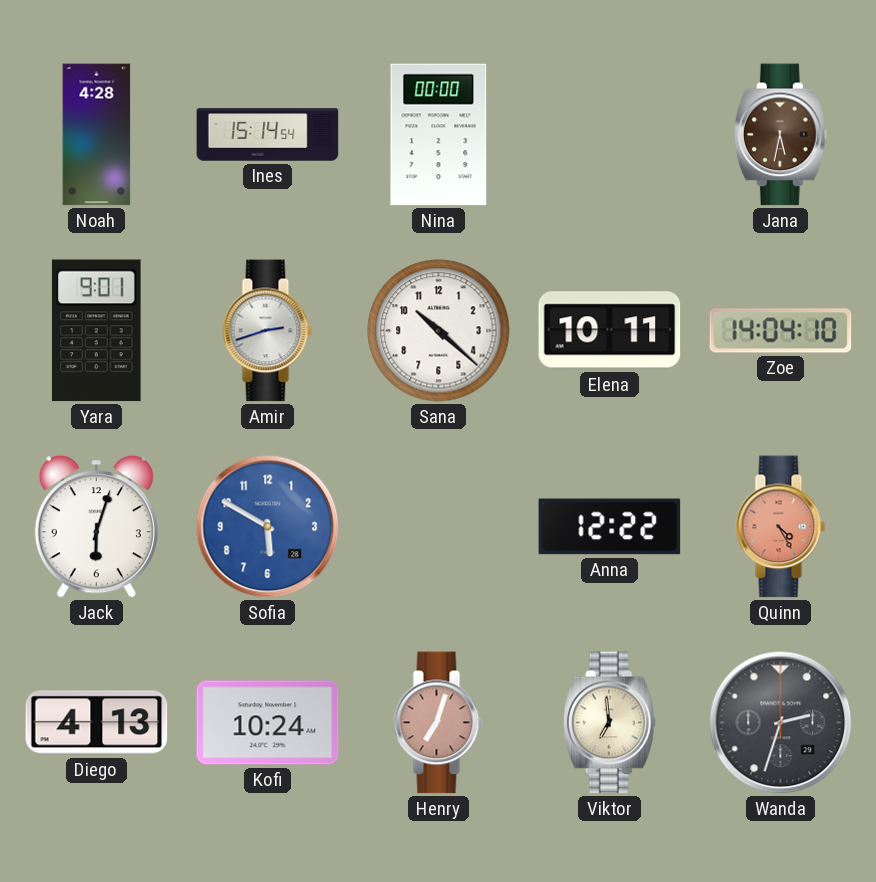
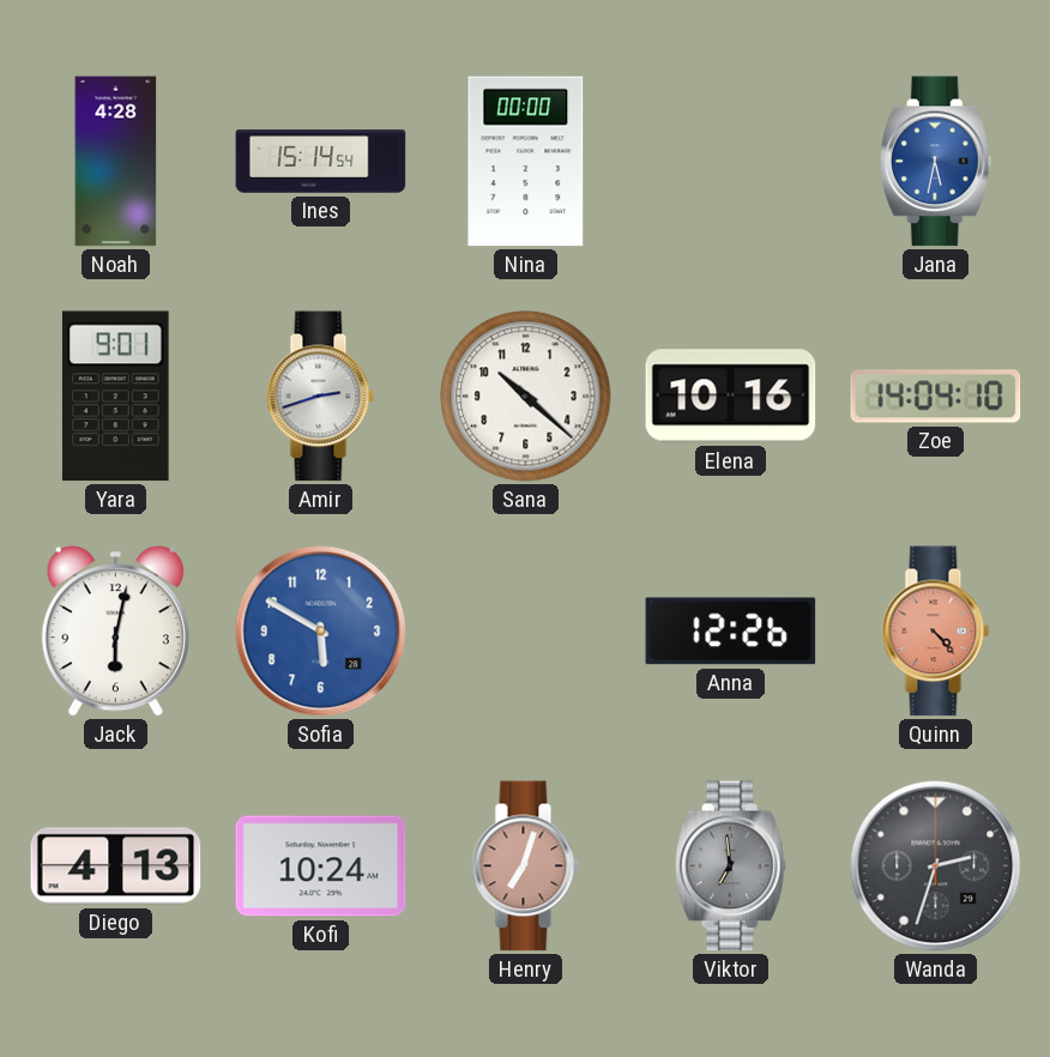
Jana dial: brown -> blue
Elena: 10:11 -> 10:16
Jack: 6:03 -> 6:02
Anna: 12:22 -> 12:26
Quinn: 4:25 -> 4:23
Viktor dial: cream -> grey
